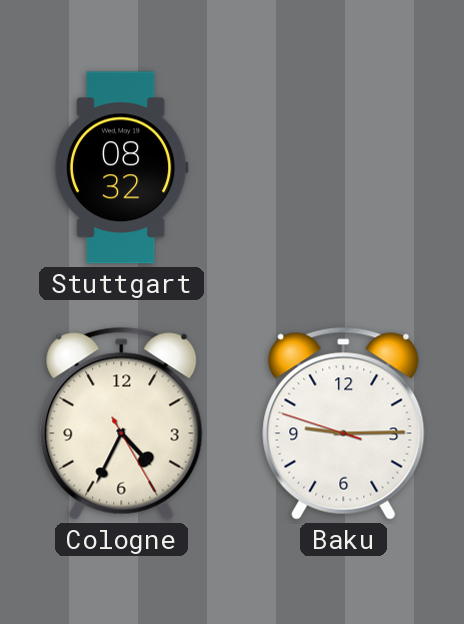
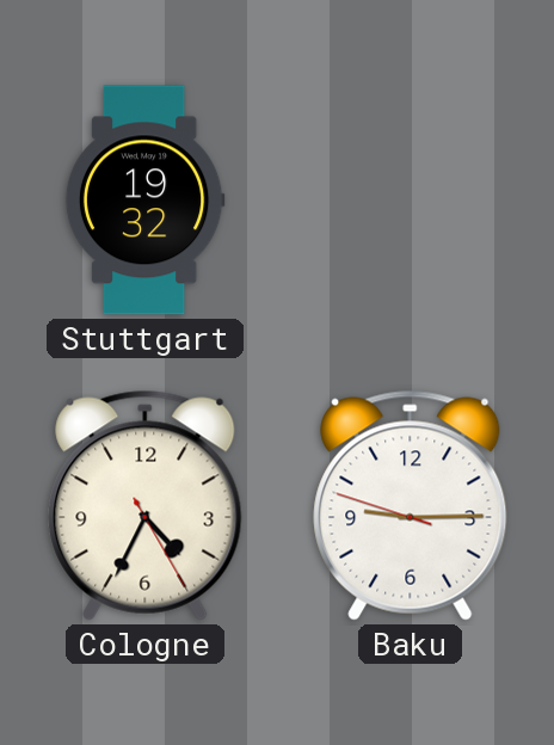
Stuttgart: 08:32 -> 19:32
